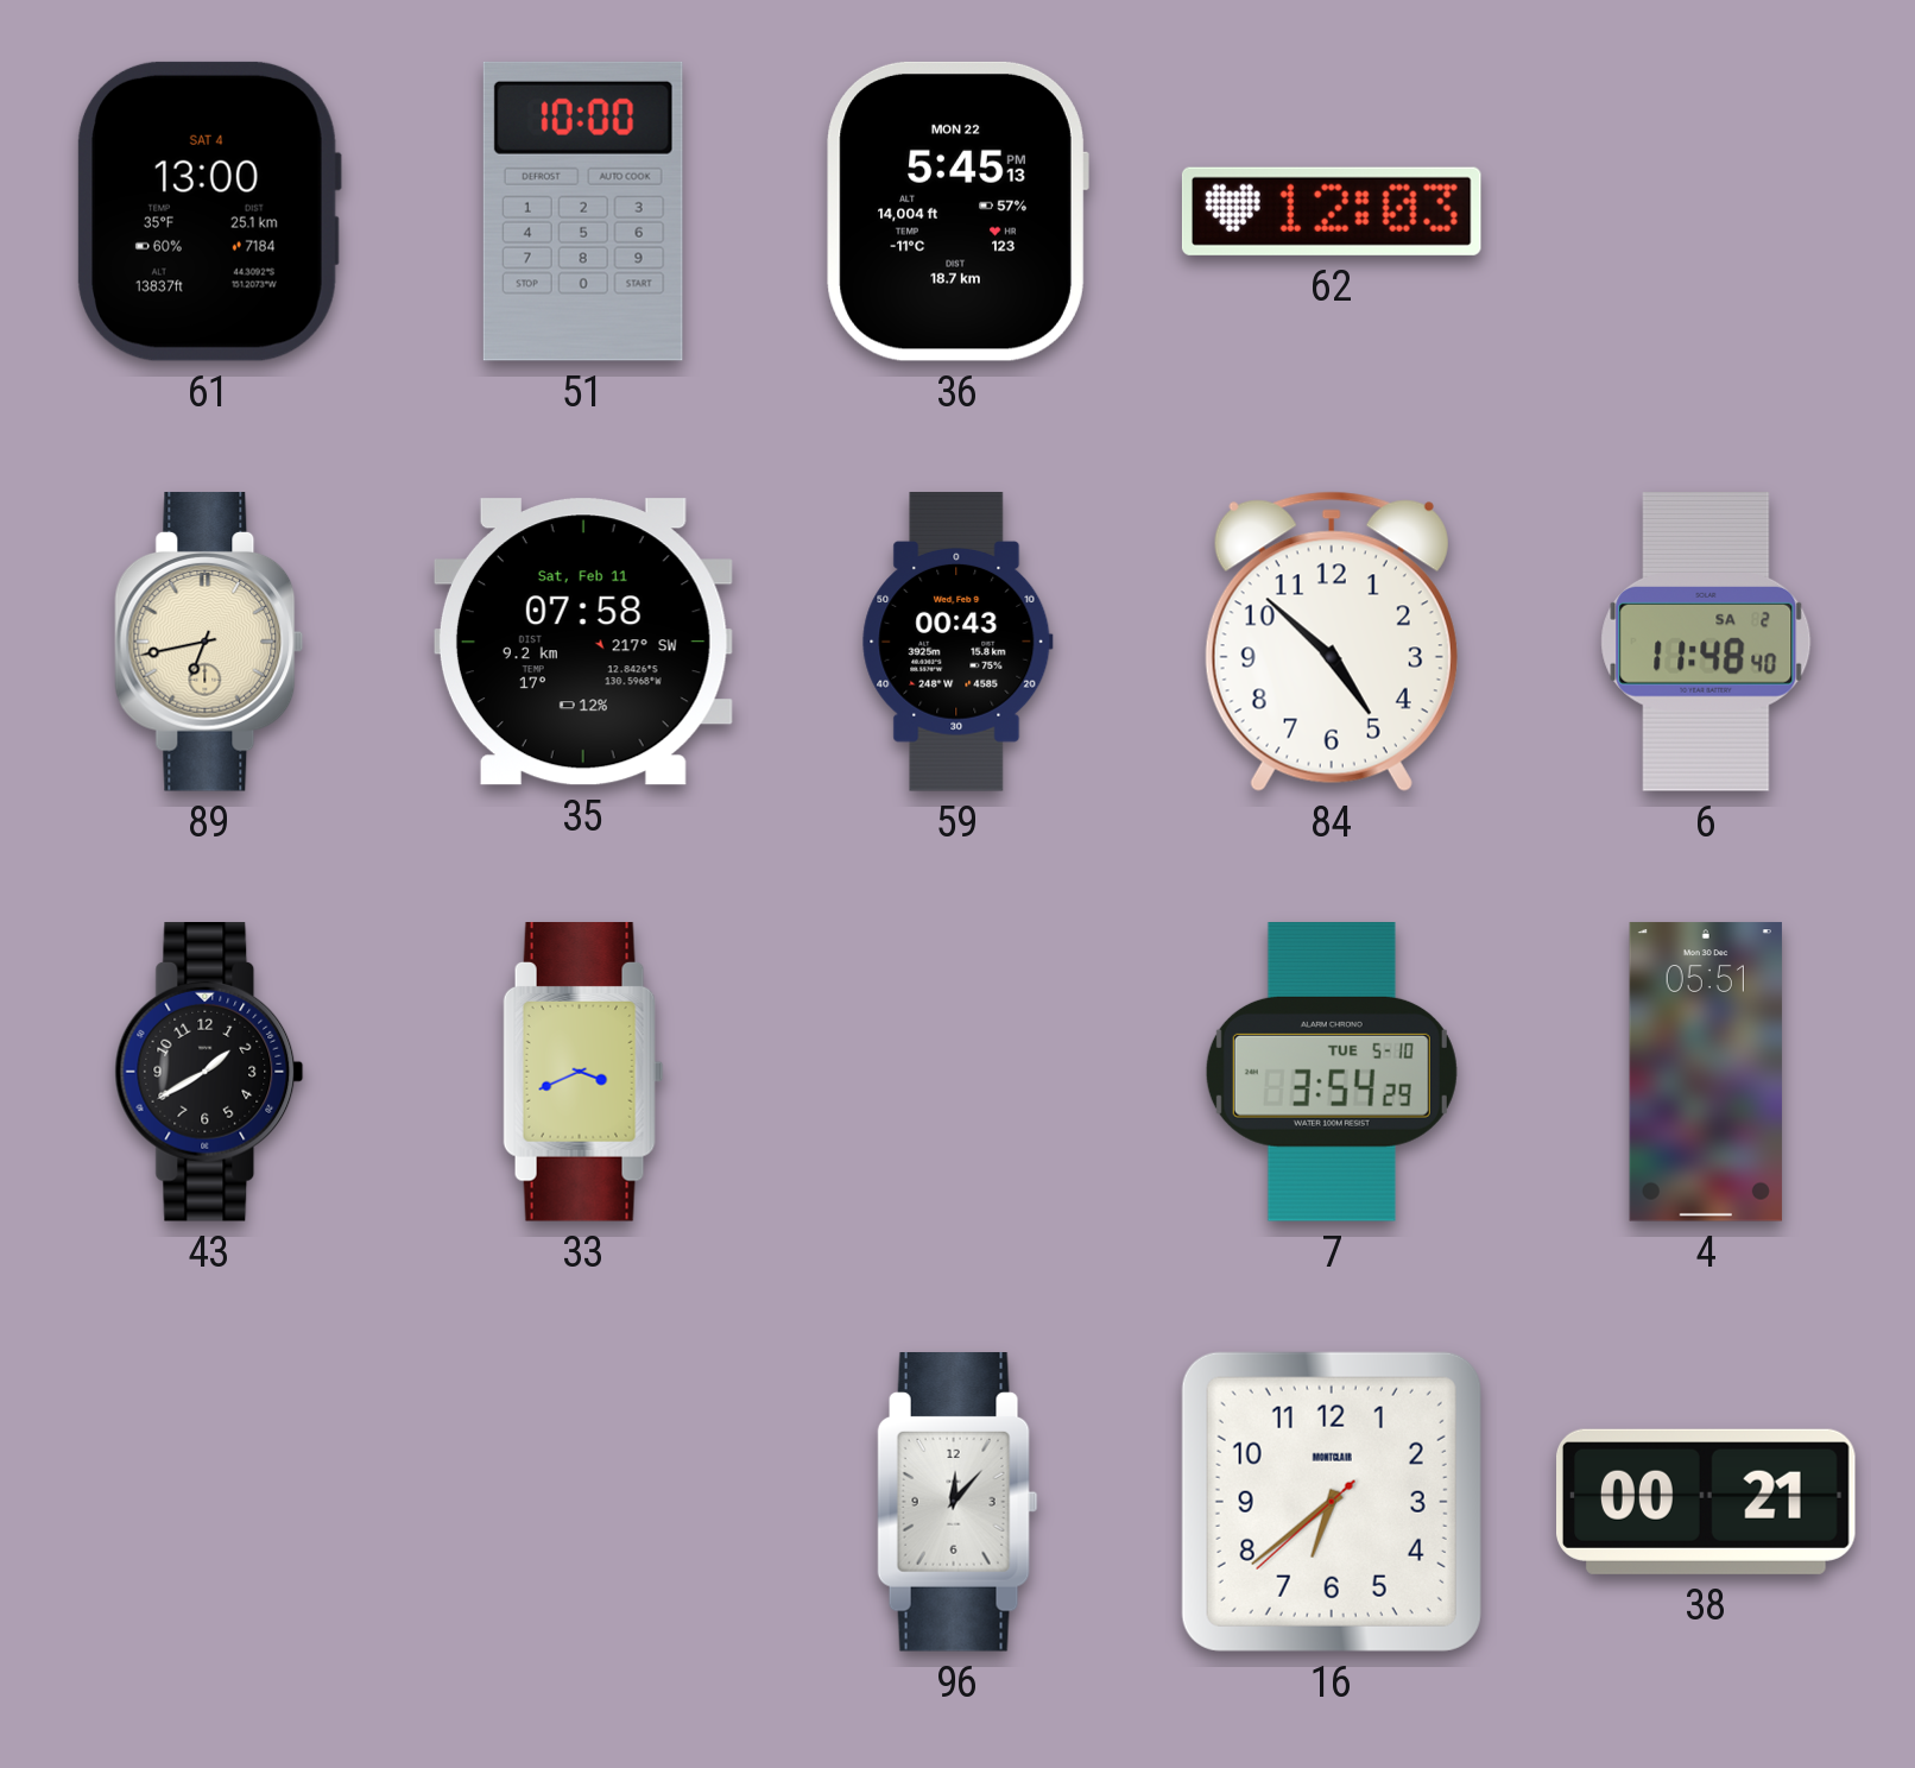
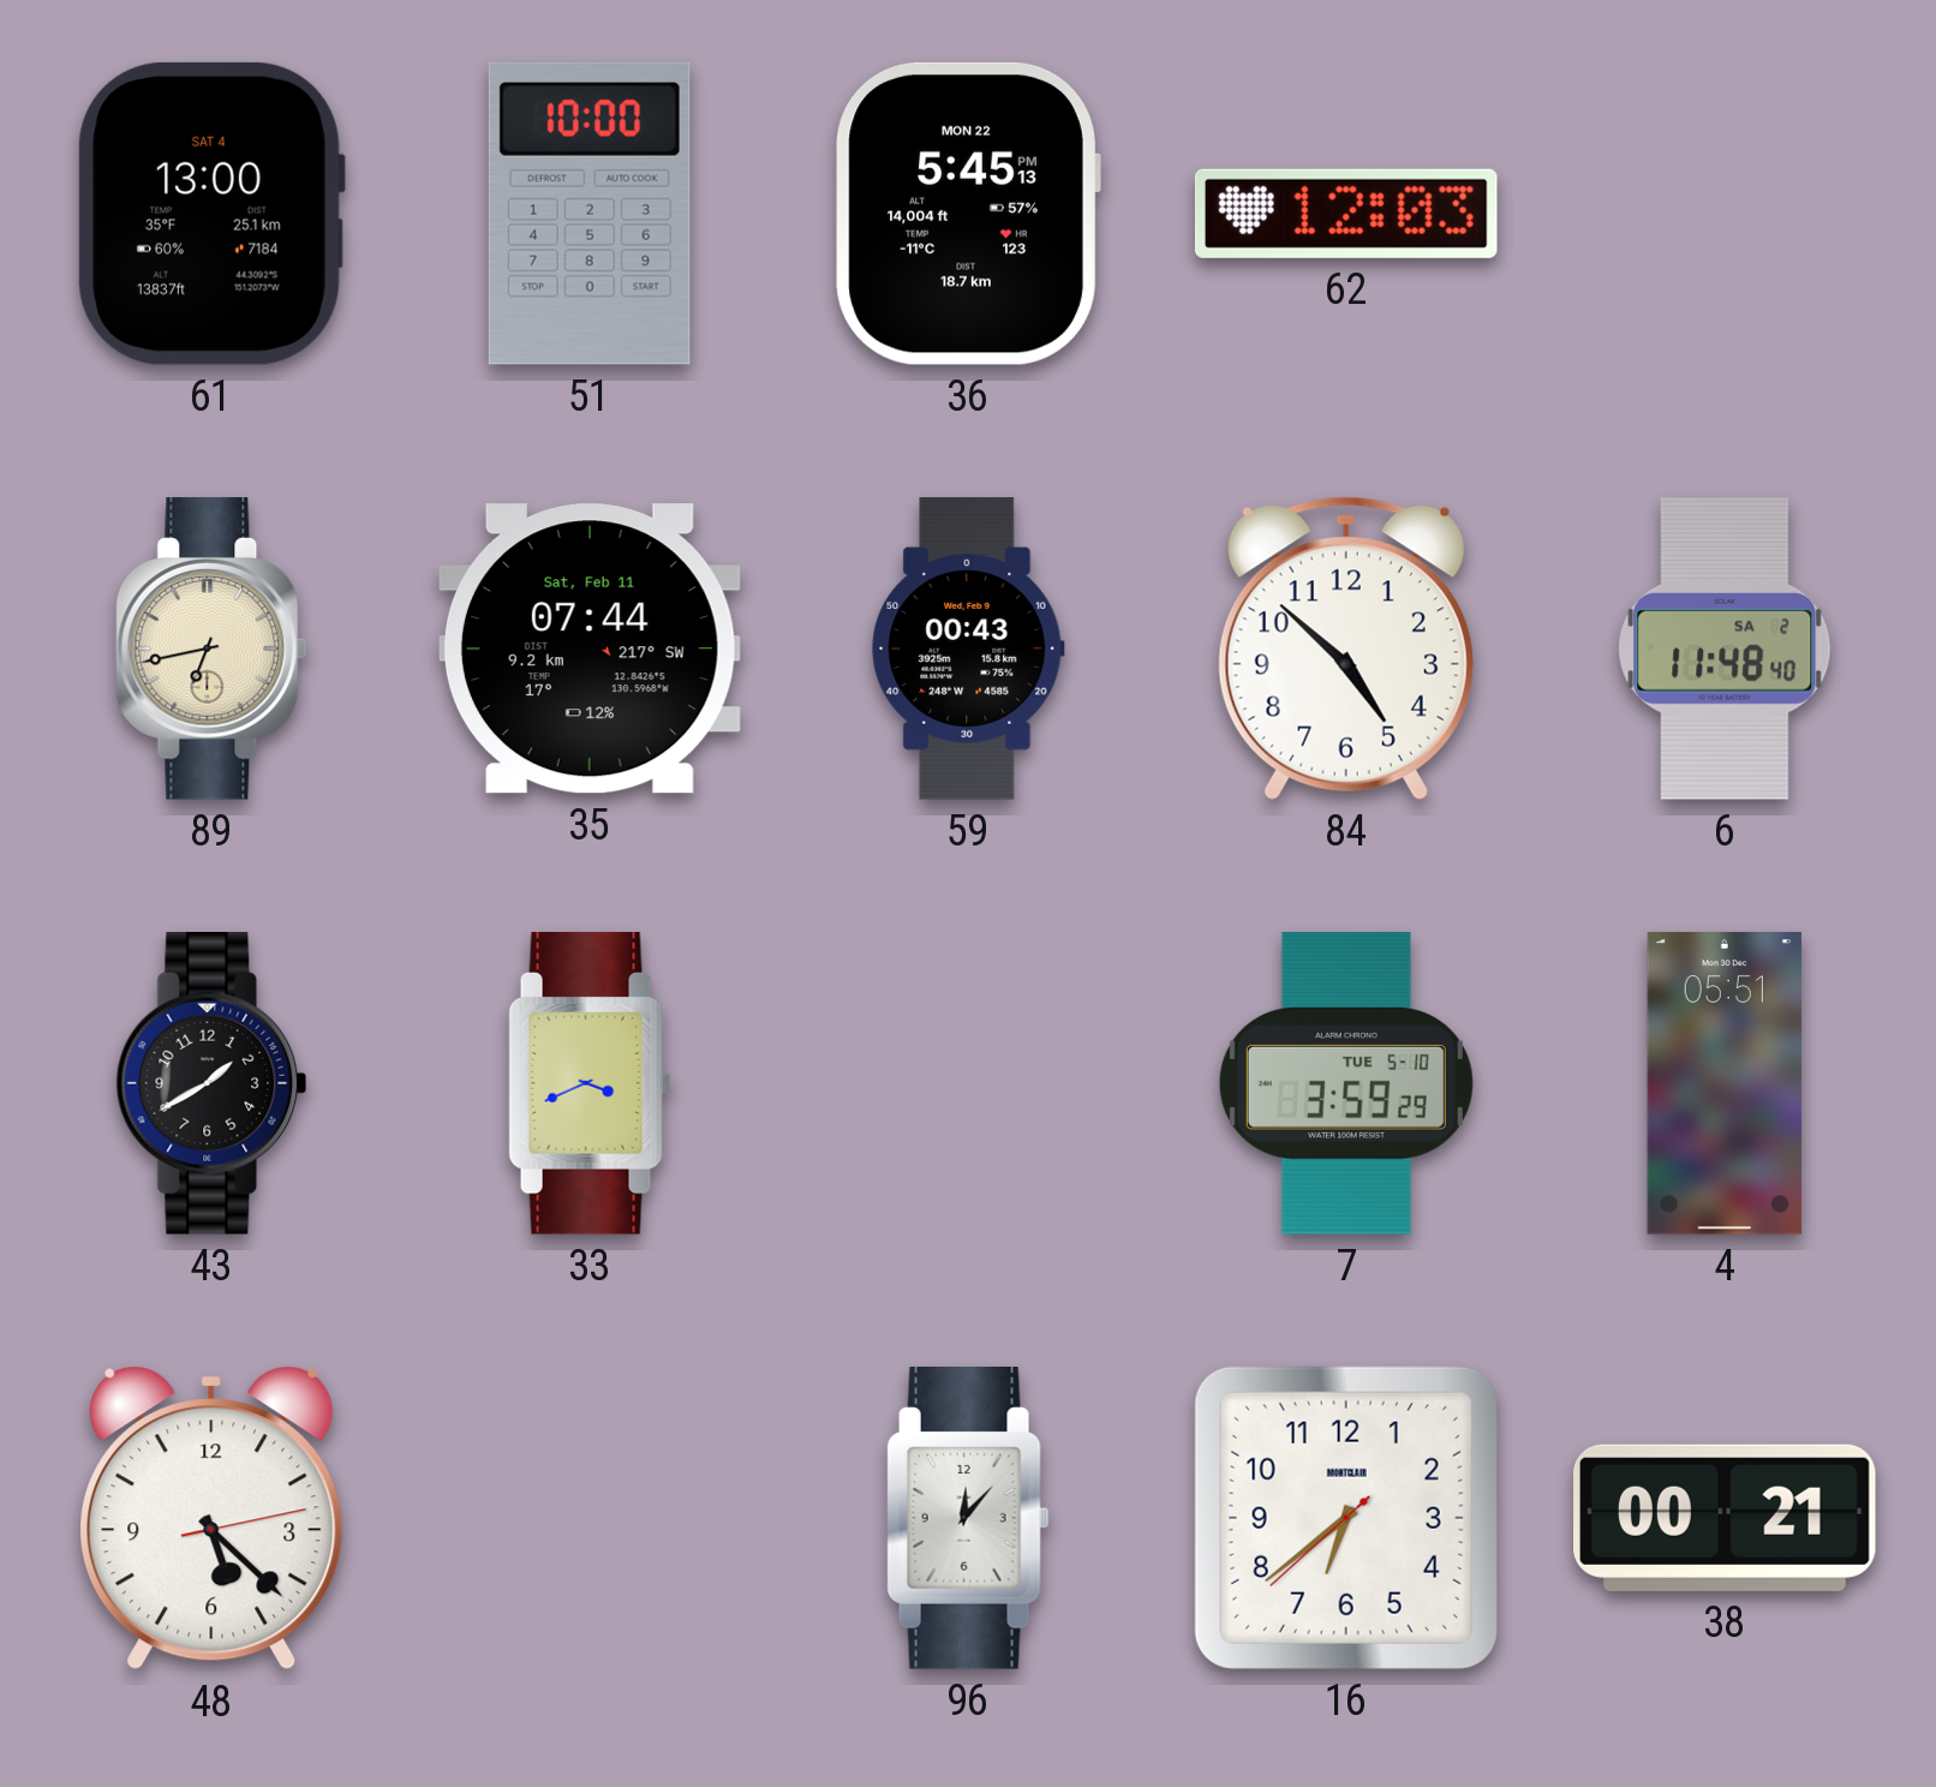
35: 07:58 -> 07:44
7: 3:54 -> 3:59
48: none -> 5:22
